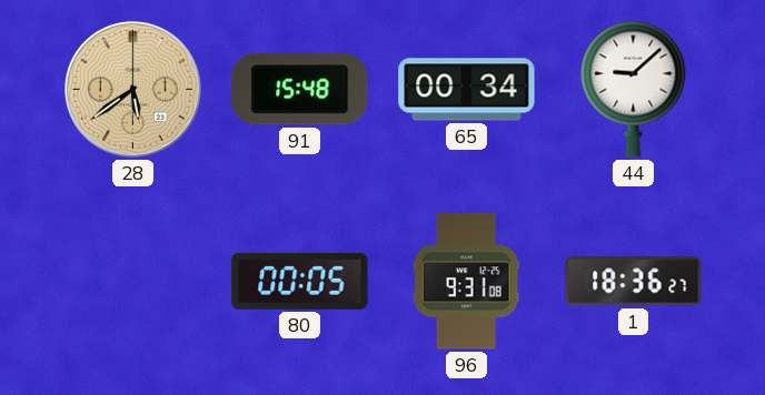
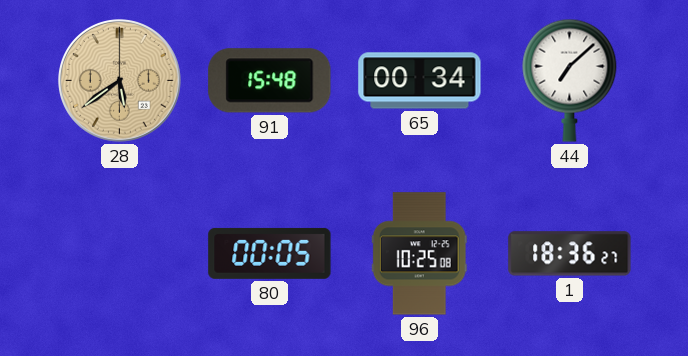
44: 9:08 -> 7:08
96: 9:31 -> 10:25
